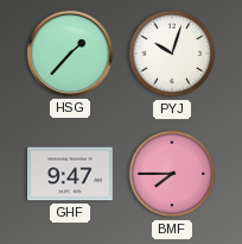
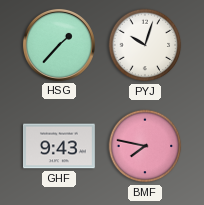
GHF: 9:47 -> 9:43
BMF: 7:45 -> 7:47
